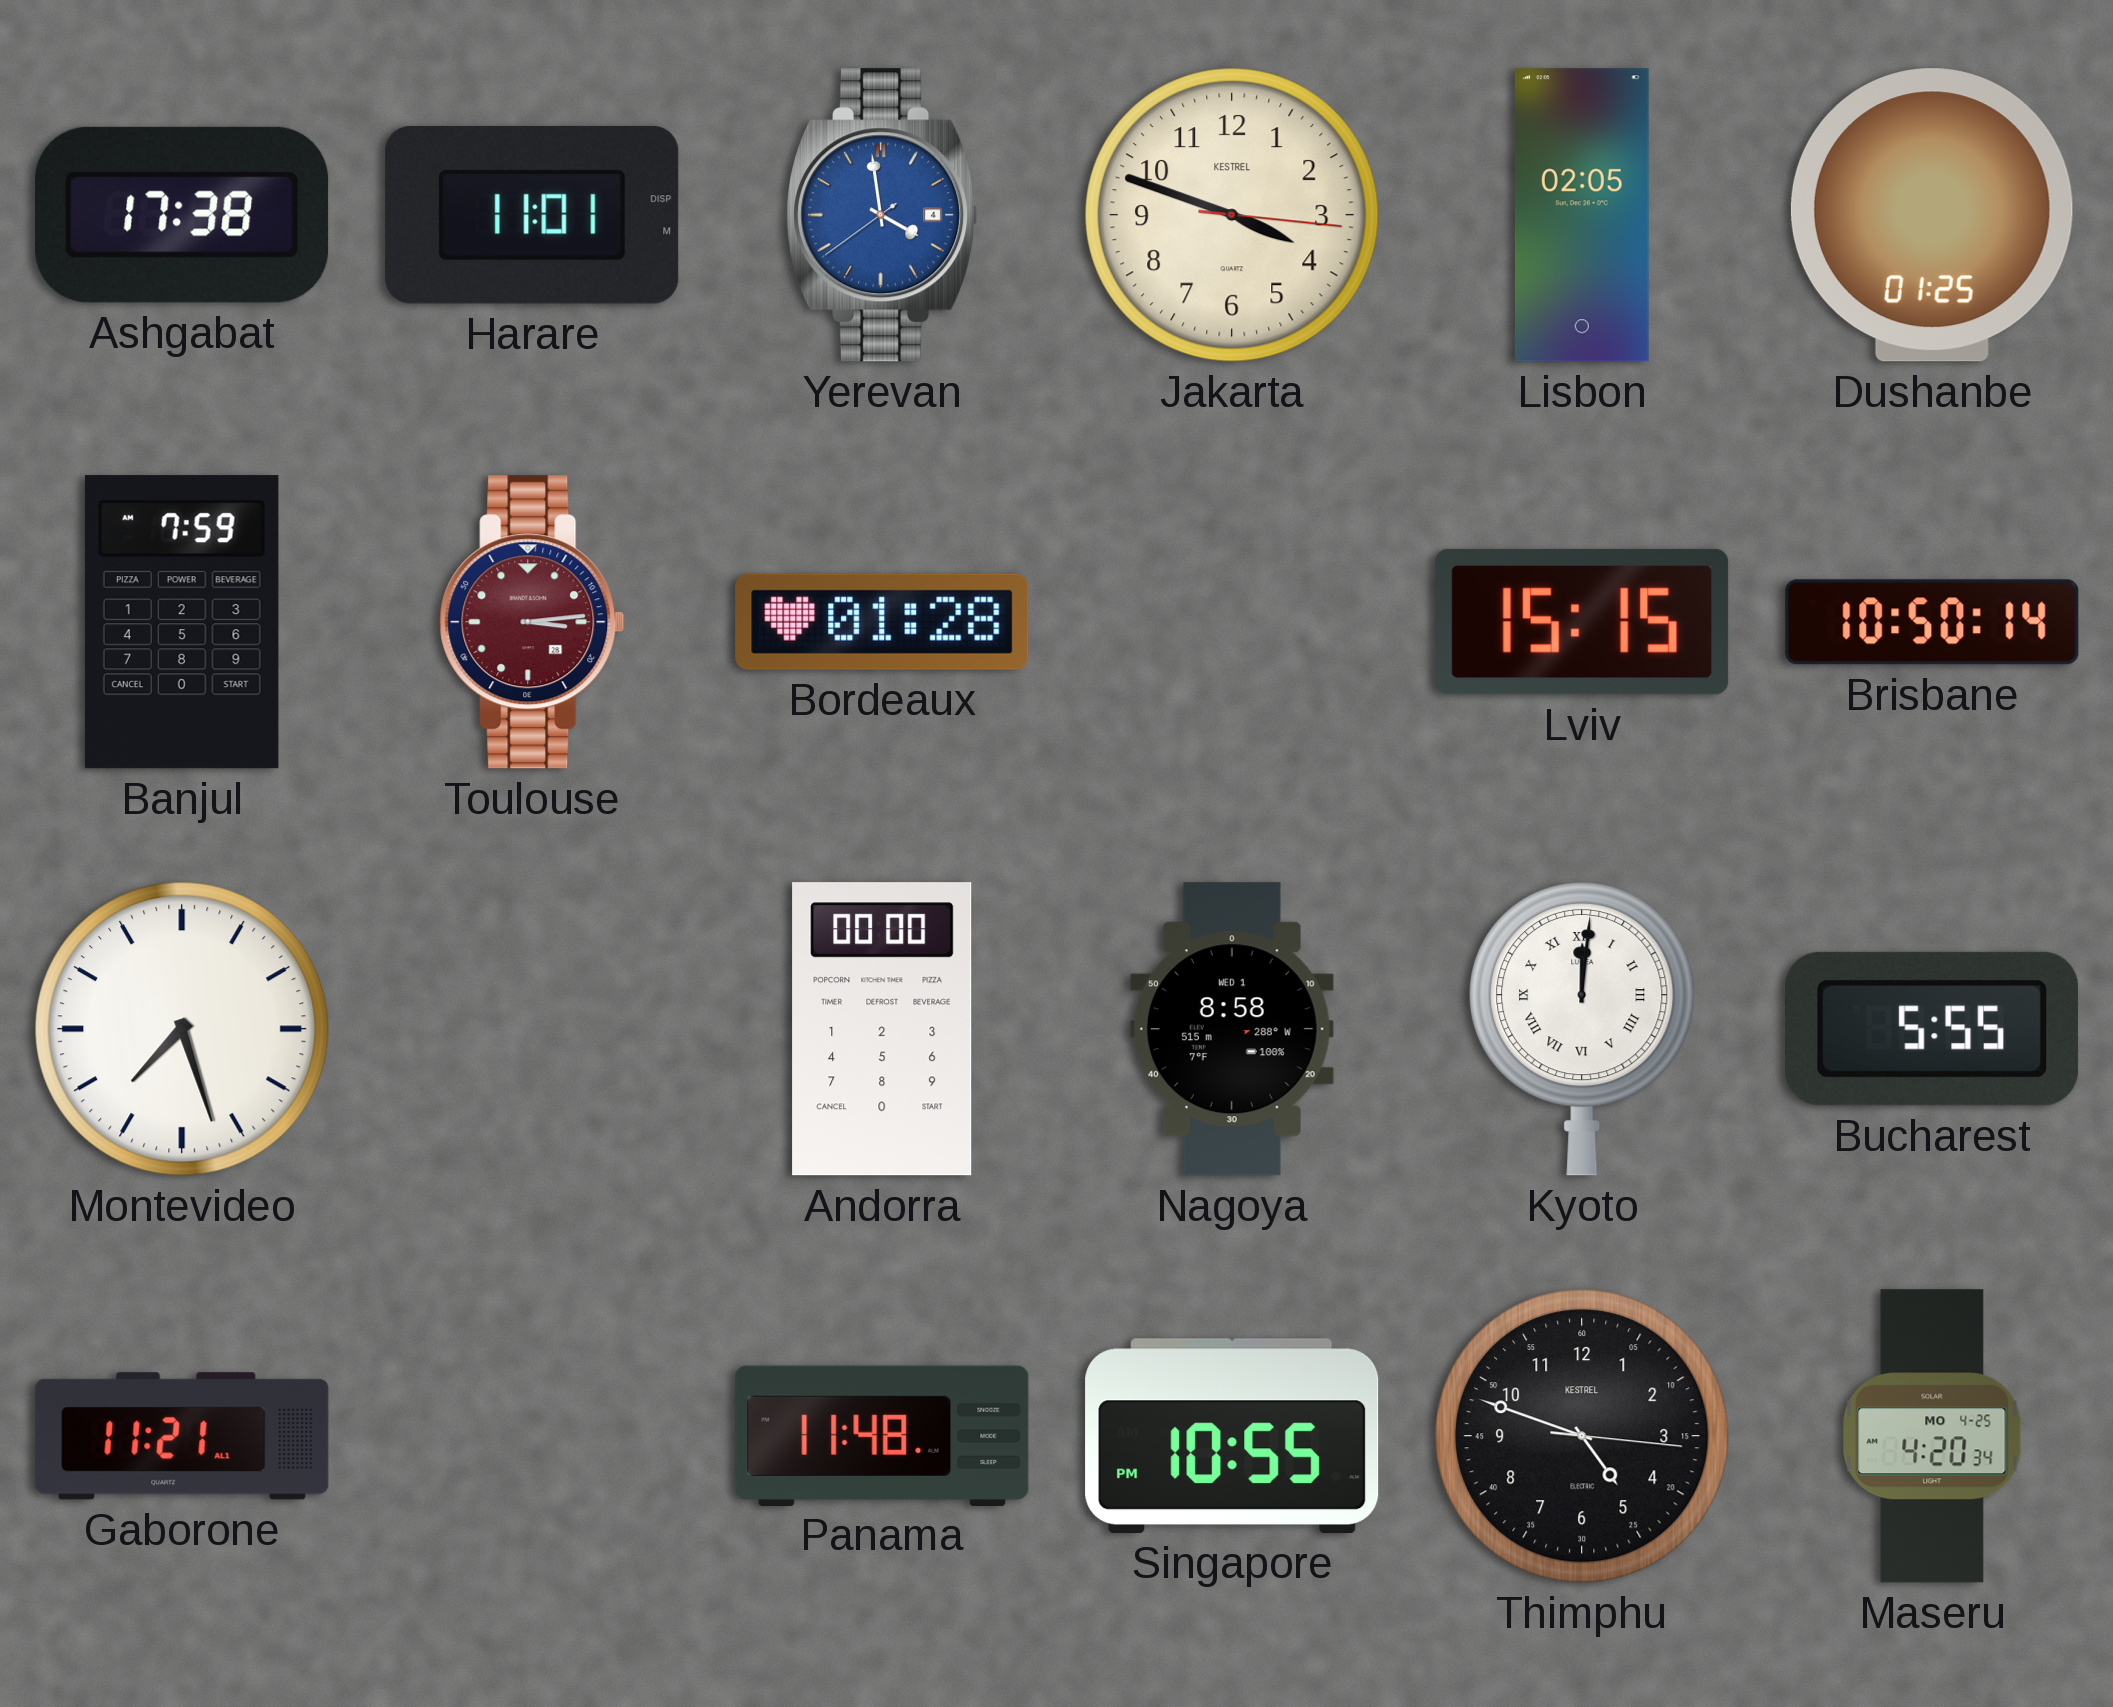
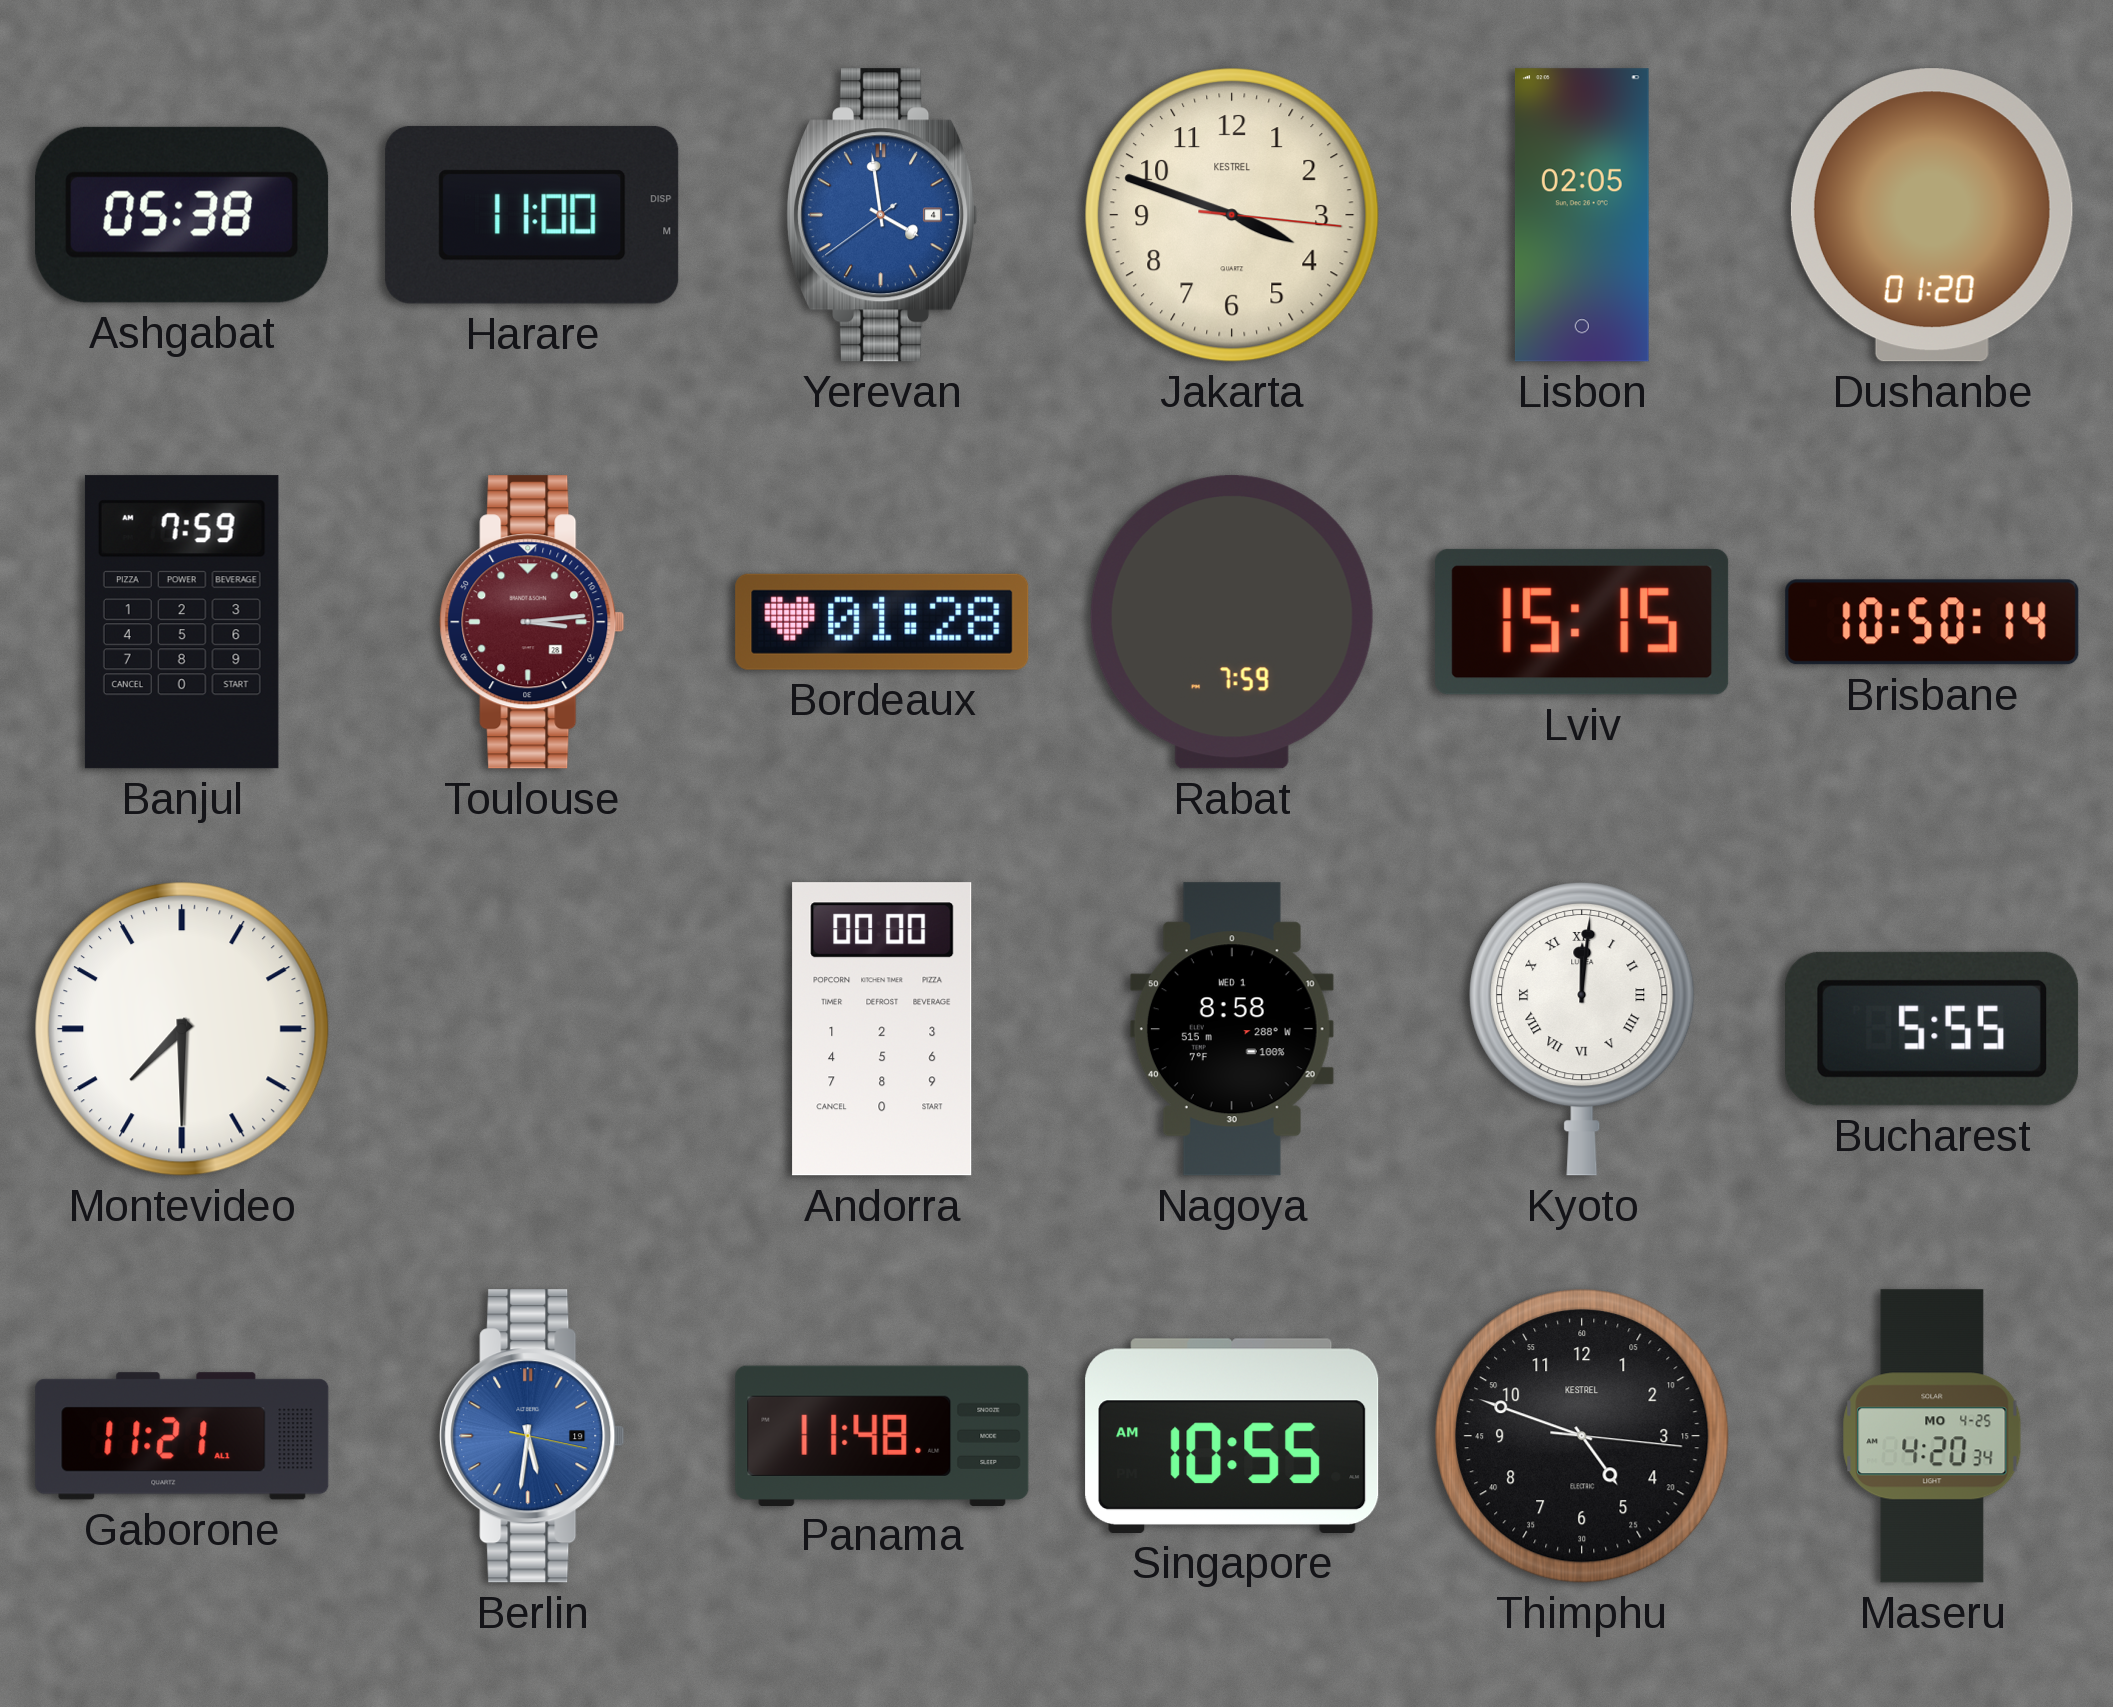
Ashgabat: 17:38 -> 05:38
Harare: 11:01 -> 11:00
Dushanbe: 01:25 -> 01:20
Rabat: none -> 7:59
Montevideo: 7:27 -> 7:30
Berlin: none -> 5:31
Singapore: 10:55 PM -> 10:55 AM
